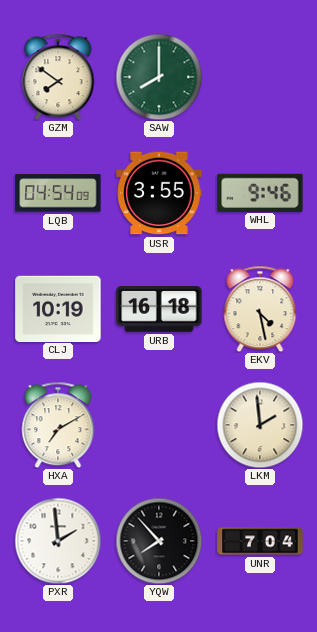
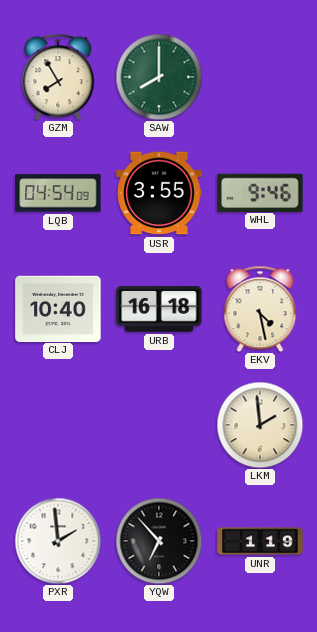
GZM: 7:51 -> 7:55
CLJ: 10:19 -> 10:40
HXA: 7:10 -> none
YQW: 7:53 -> 6:53
UNR: 7:04 -> 1:19
